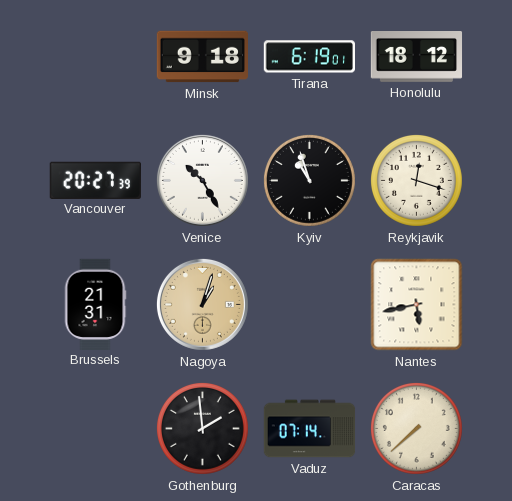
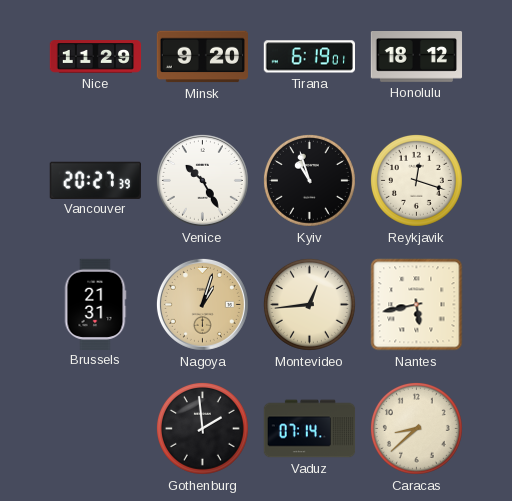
Nice: none -> 11:29
Minsk: 9:18 -> 9:20
Montevideo: none -> 12:44
Caracas: 7:38 -> 8:38
